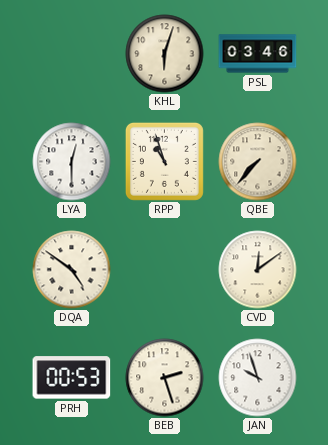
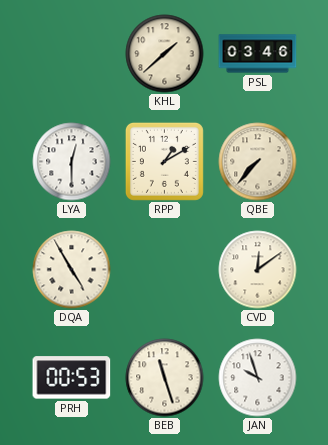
KHL: 6:03 -> 1:38
RPP: 10:57 -> 1:10
DQA: 4:51 -> 4:55
BEB: 2:27 -> 11:27
